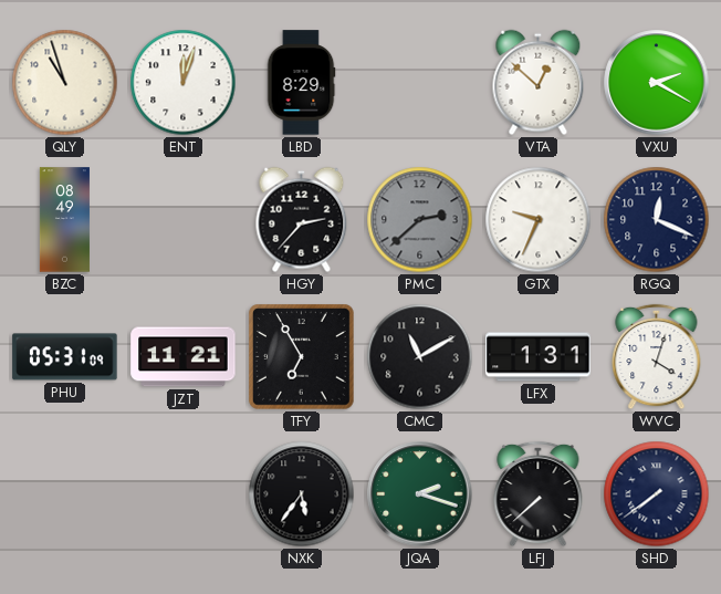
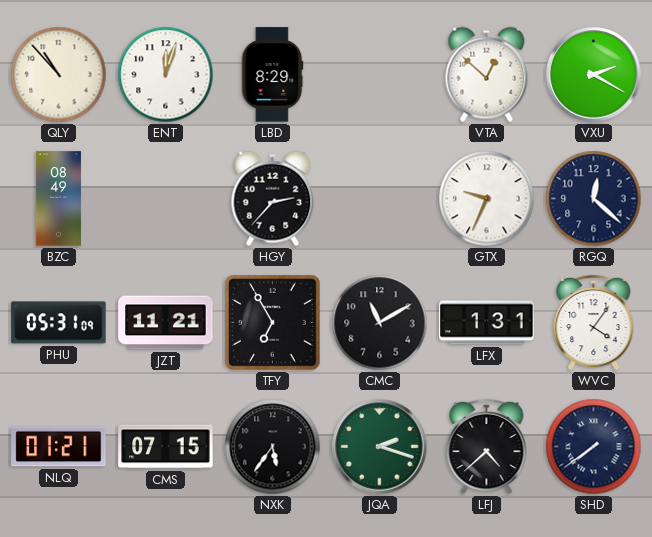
QLY: 10:57 -> 10:53
PMC: 2:38 -> none
RGQ: 12:19 -> 12:22
WVC: 4:03 -> 4:06
NLQ: none -> 01:21
CMS: none -> 07:15
LFJ: 7:38 -> 4:38
